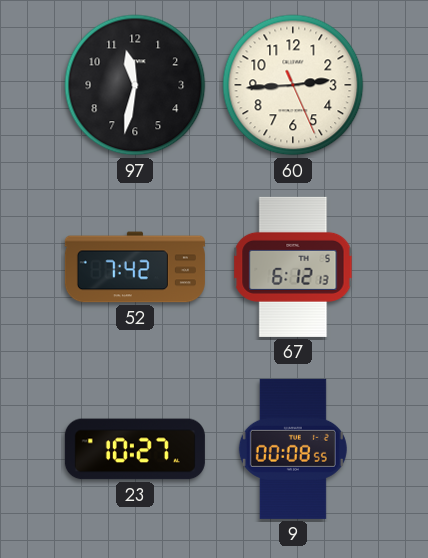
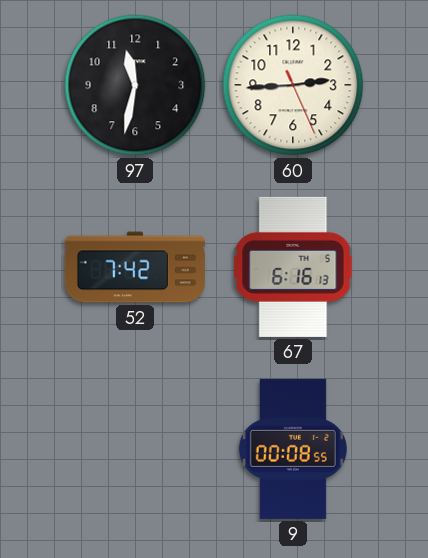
67: 6:12 -> 6:16
23: 10:27 -> none
